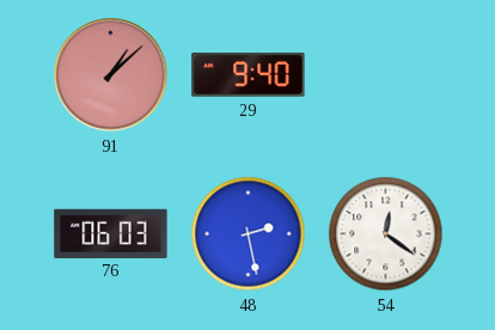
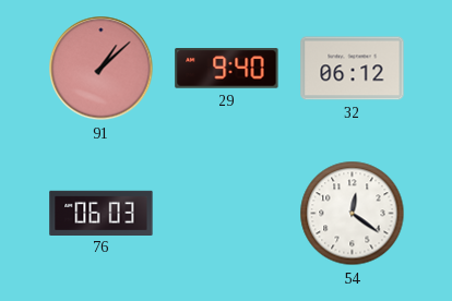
32: none -> 06:12
48: 2:28 -> none
